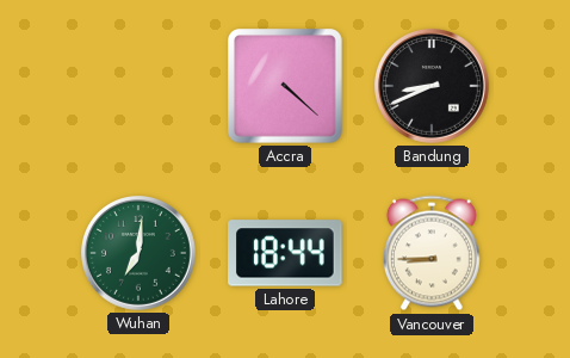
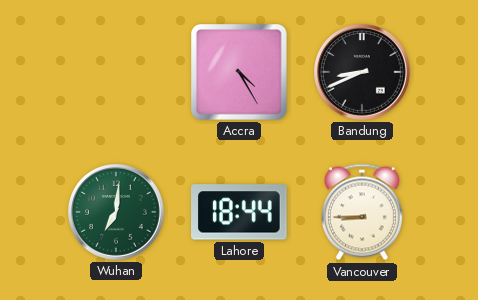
Accra: 4:22 -> 4:25
